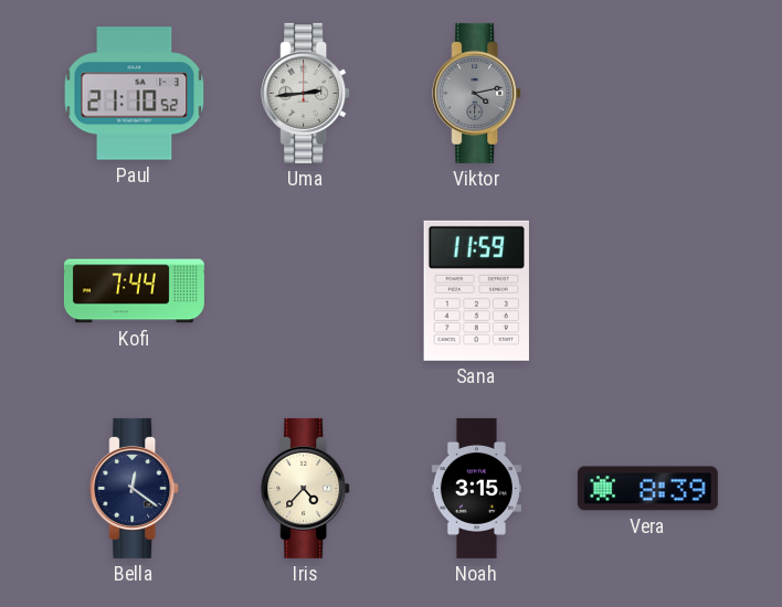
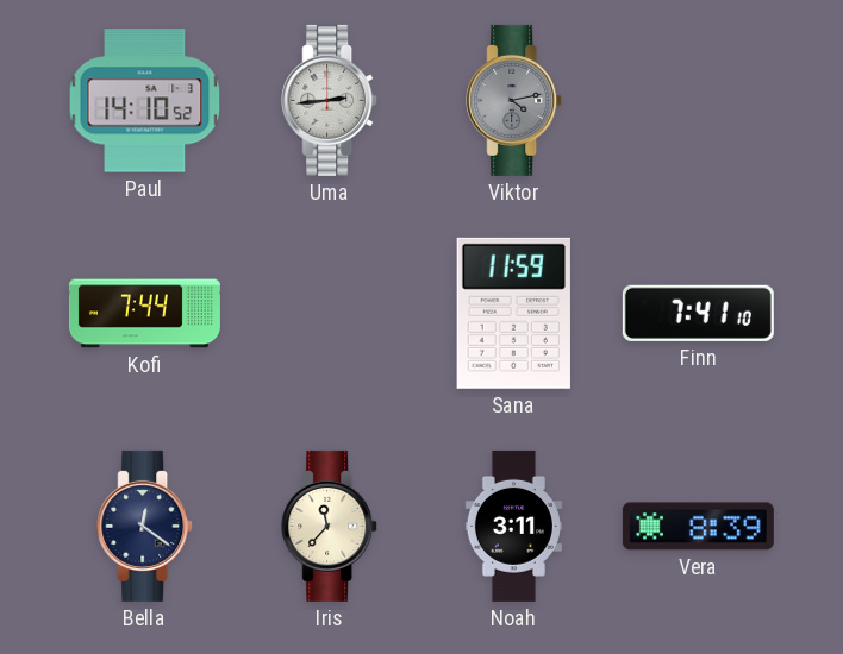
Paul: 21:10 -> 14:10
Finn: none -> 7:41
Iris: 4:37 -> 11:37
Noah: 3:15 -> 3:11
